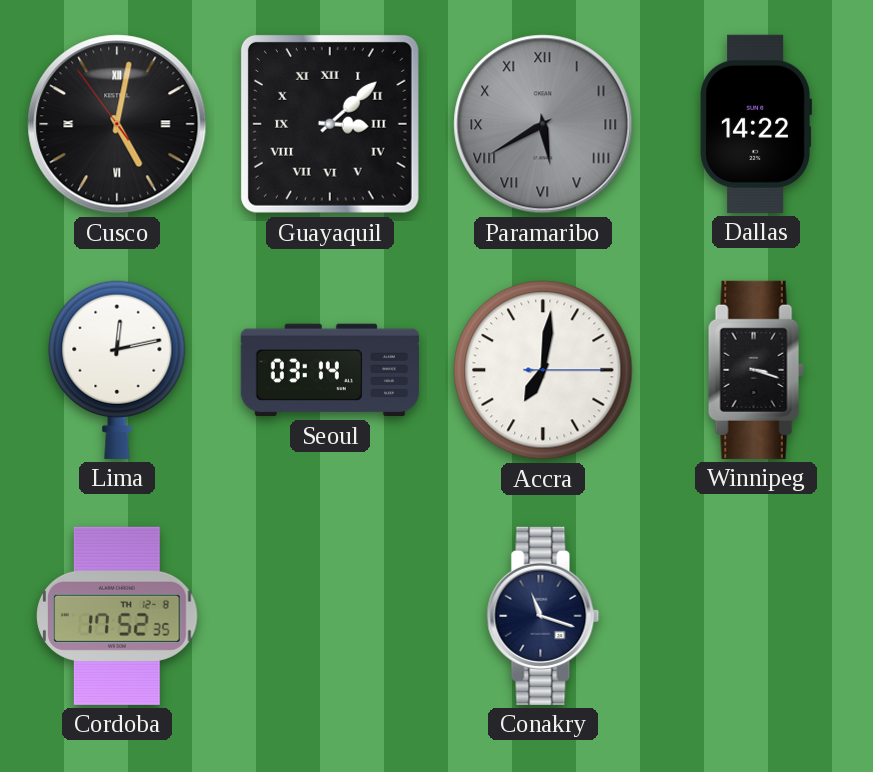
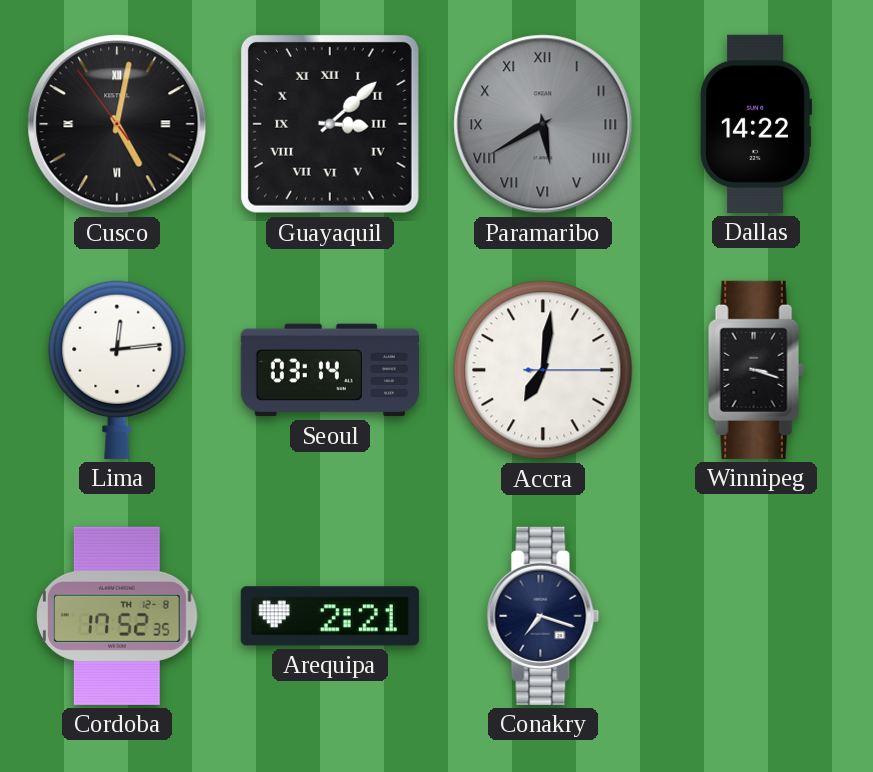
Lima: 12:13 -> 12:14
Arequipa: none -> 2:21
Conakry: 11:18 -> 7:18
